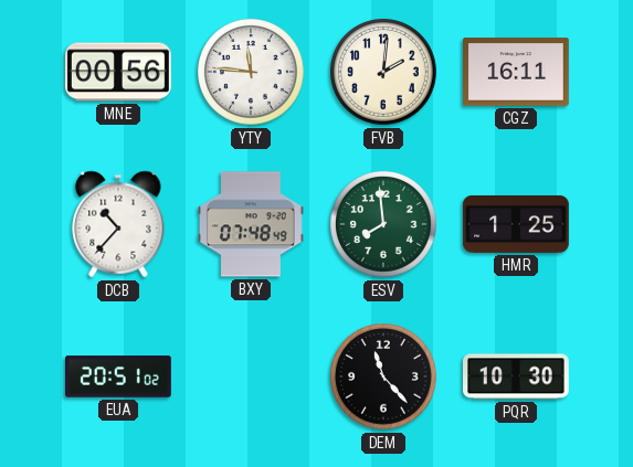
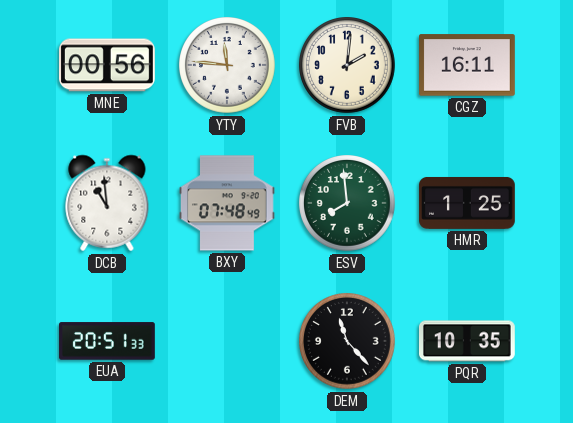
DCB: 10:37 -> 10:59
EUA: 20:51:02 -> 20:51:33
PQR: 10:30 -> 10:35
